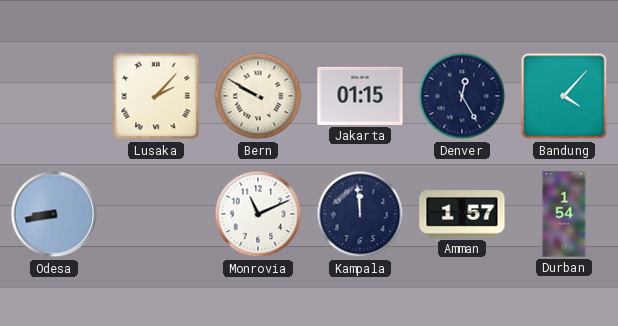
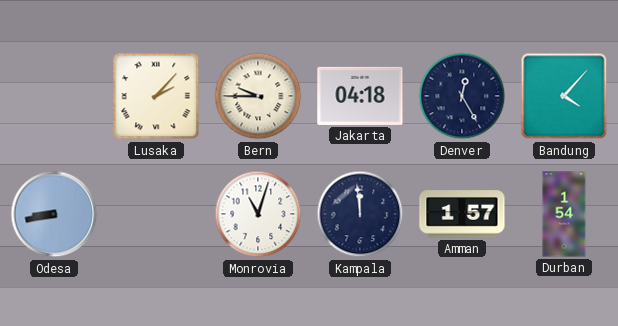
Bern: 9:50 -> 9:45
Jakarta: 01:15 -> 04:18
Monrovia: 11:11 -> 11:03
